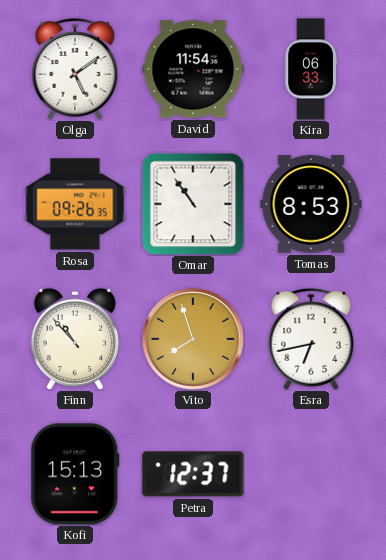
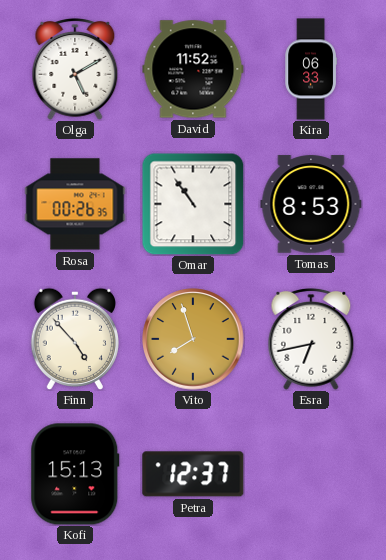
Olga: 5:09 -> 5:10
David: 11:54 -> 11:52
Rosa: 09:26 -> 00:26
Finn: 10:53 -> 4:53
